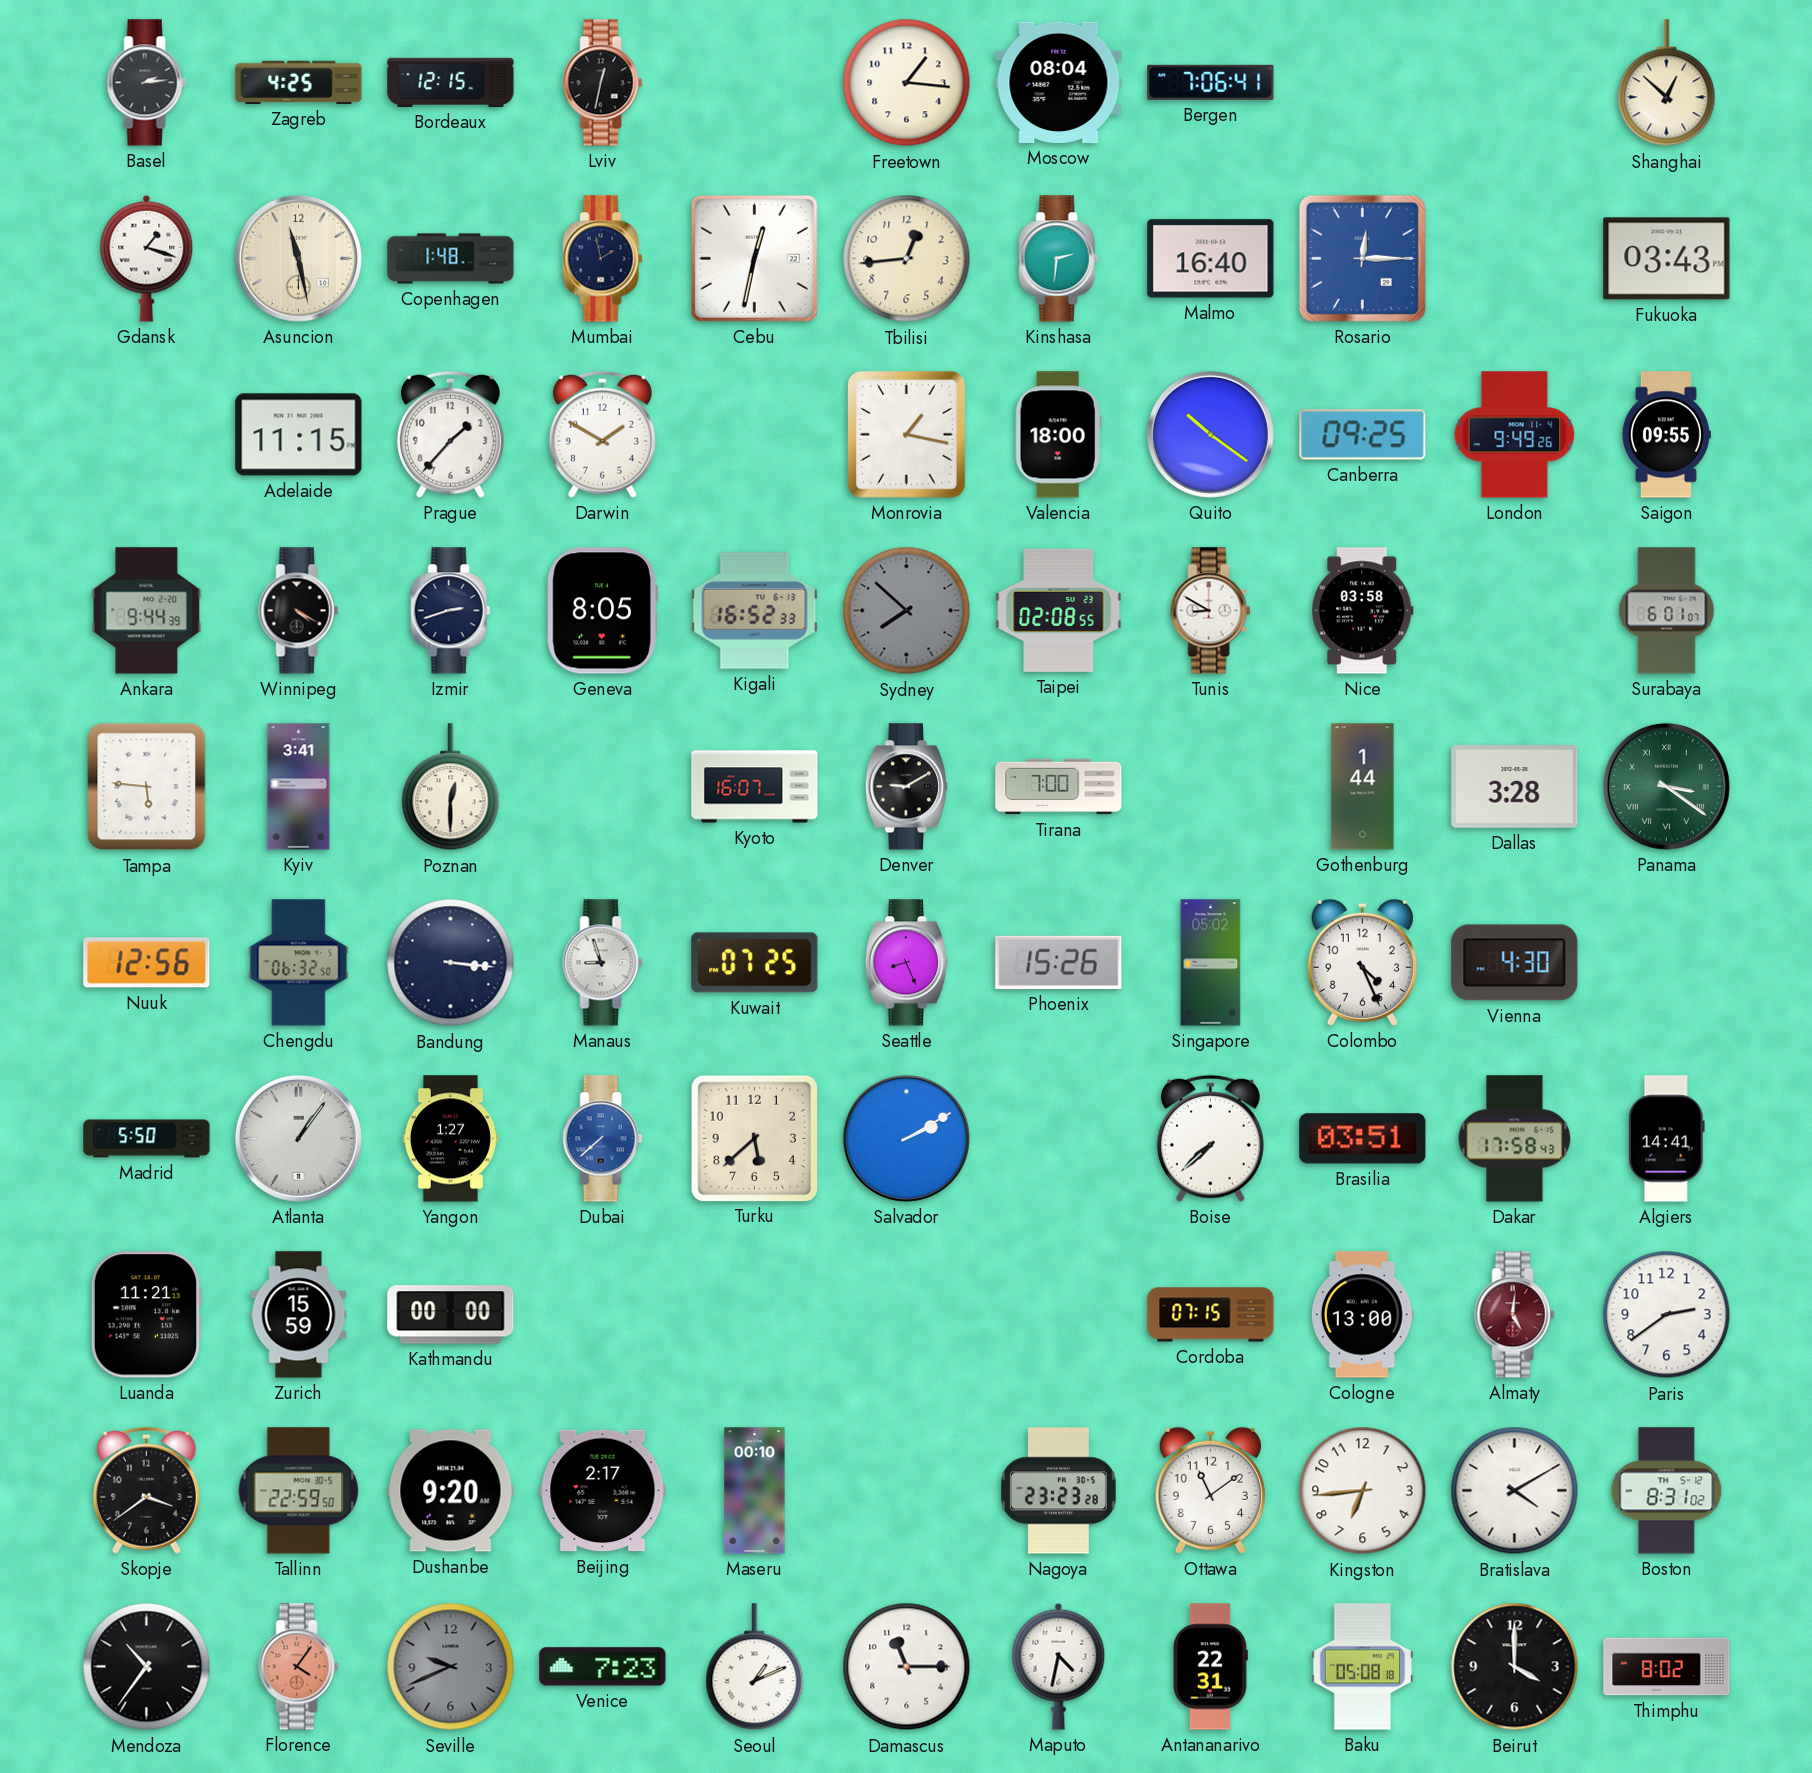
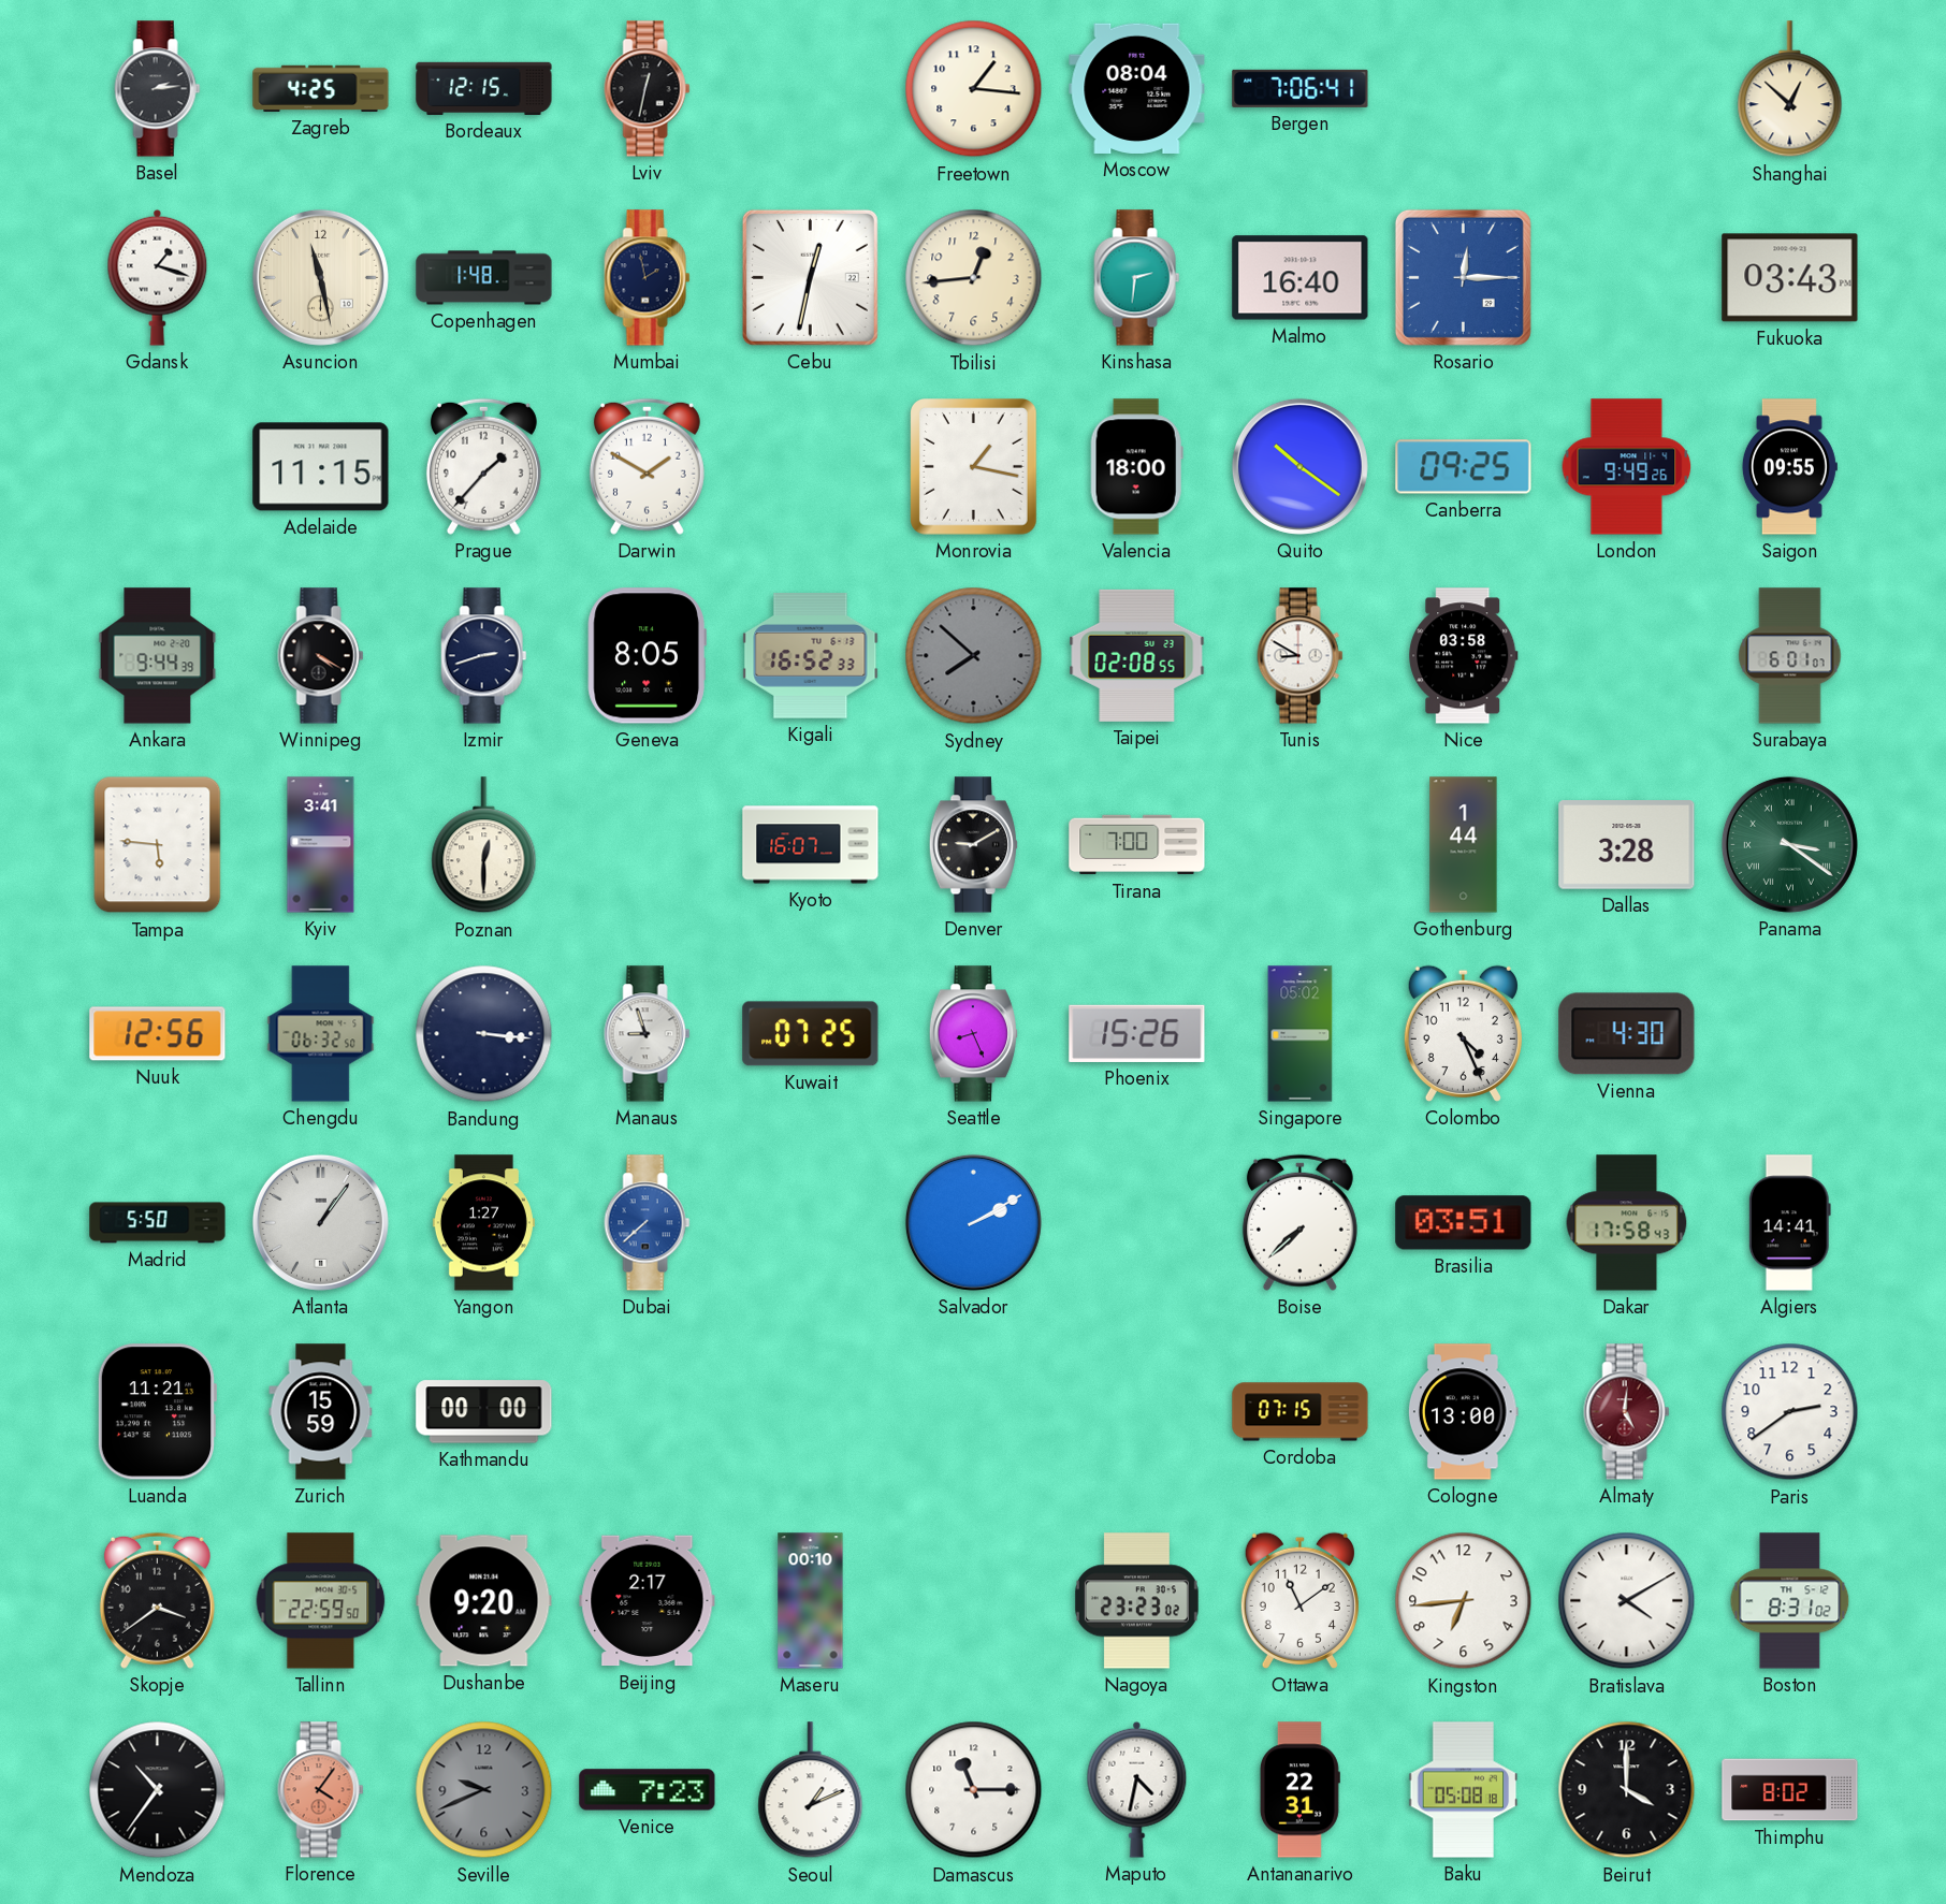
Turku: 5:38 -> none
Nagoya: 23:23:28 -> 23:23:02
